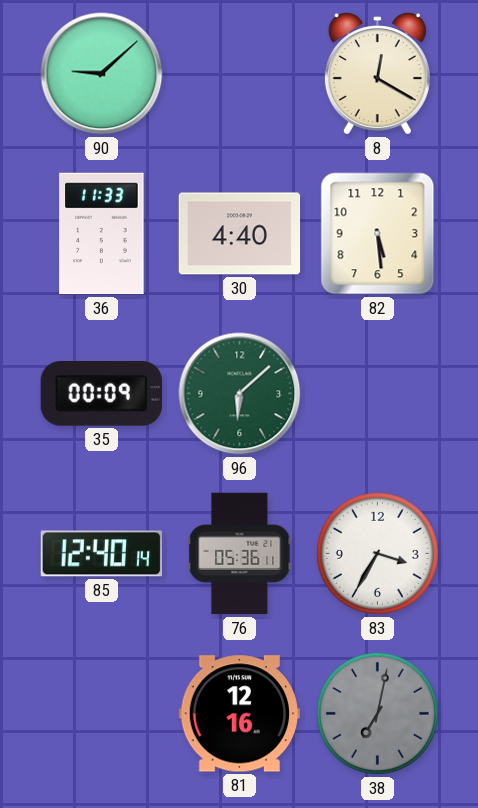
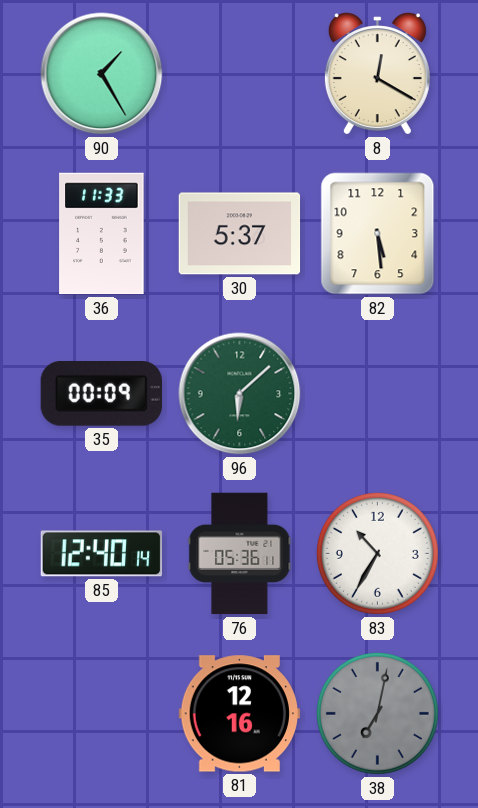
90: 9:08 -> 1:25
30: 4:40 -> 5:37
83: 3:35 -> 10:35
